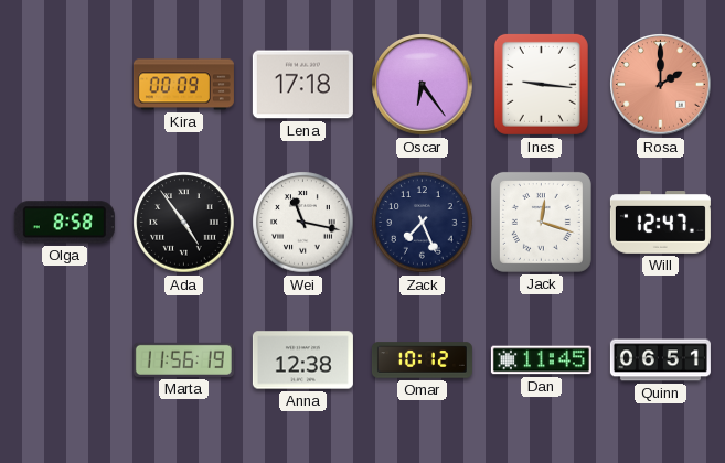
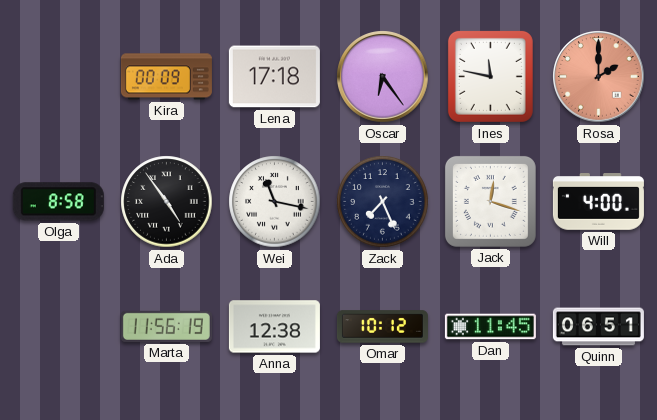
Ines: 9:16 -> 11:47
Will: 12:47 -> 4:00
